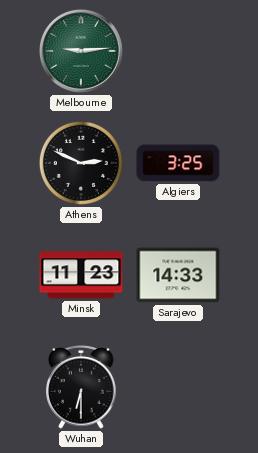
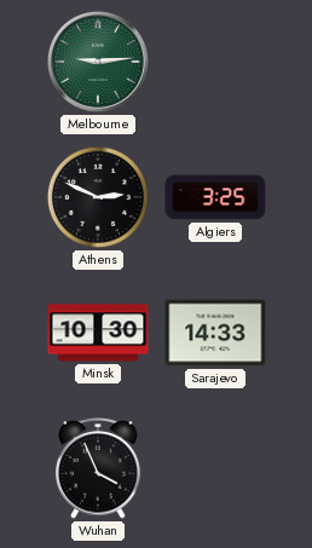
Minsk: 11:23 -> 10:30
Wuhan: 6:30 -> 3:56
